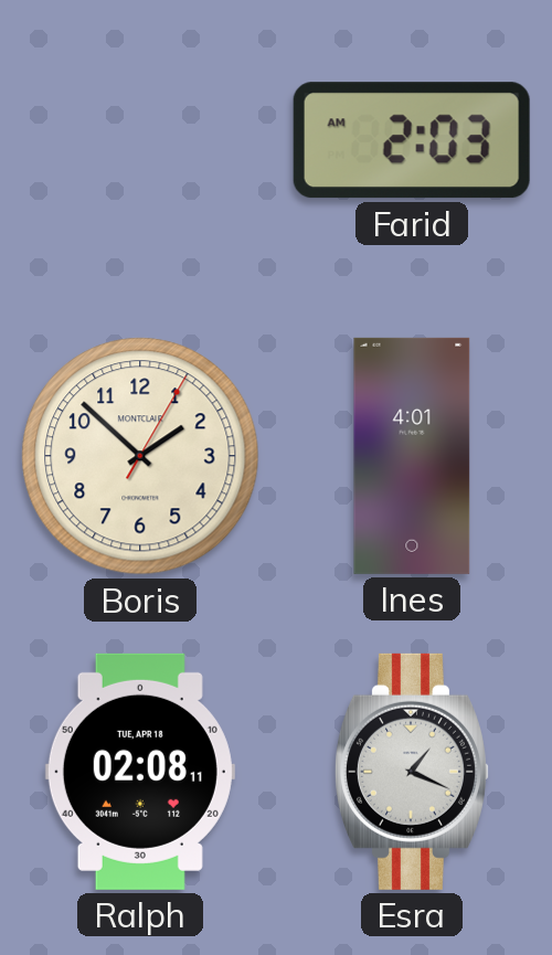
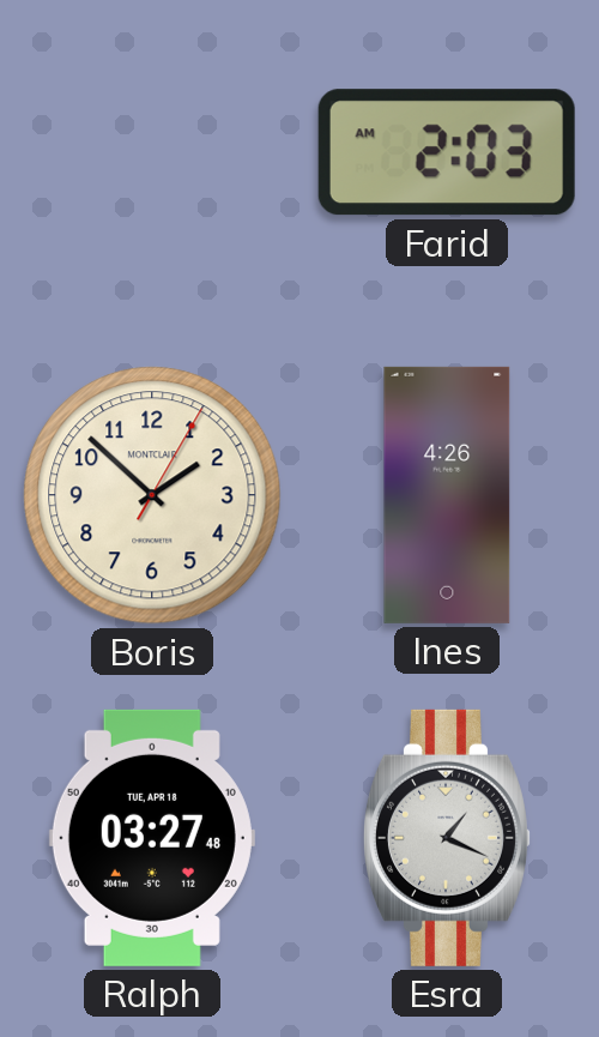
Ines: 4:01 -> 4:26
Ralph: 02:08 -> 03:27
